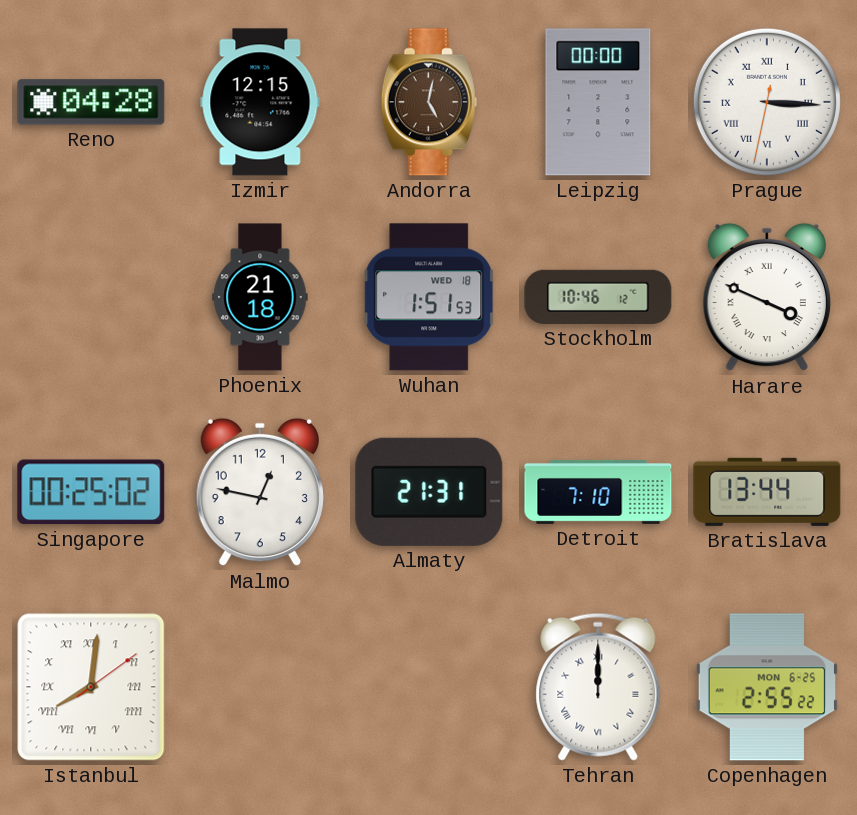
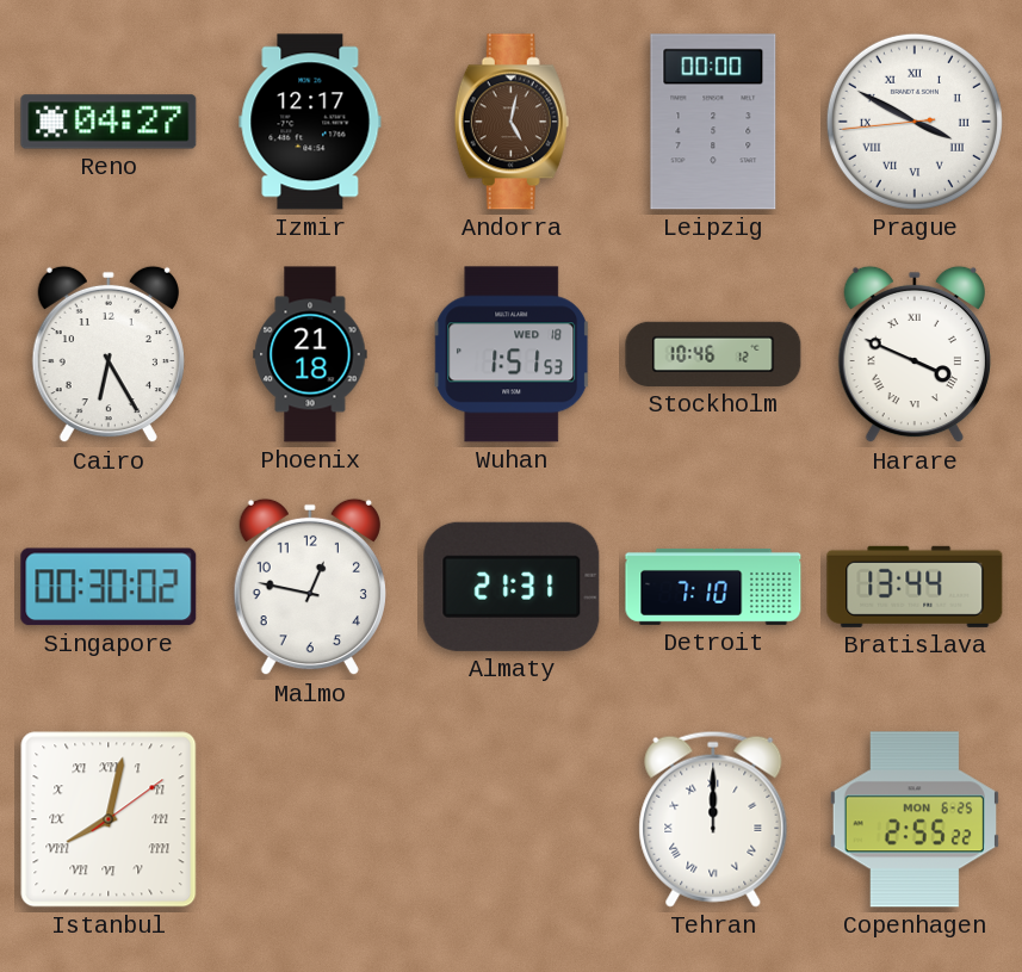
Reno: 04:28 -> 04:27
Izmir: 12:15 -> 12:17
Prague: 3:15 -> 3:49
Cairo: none -> 6:25
Singapore: 00:25 -> 00:30
Istanbul: 8:01 -> 8:02
